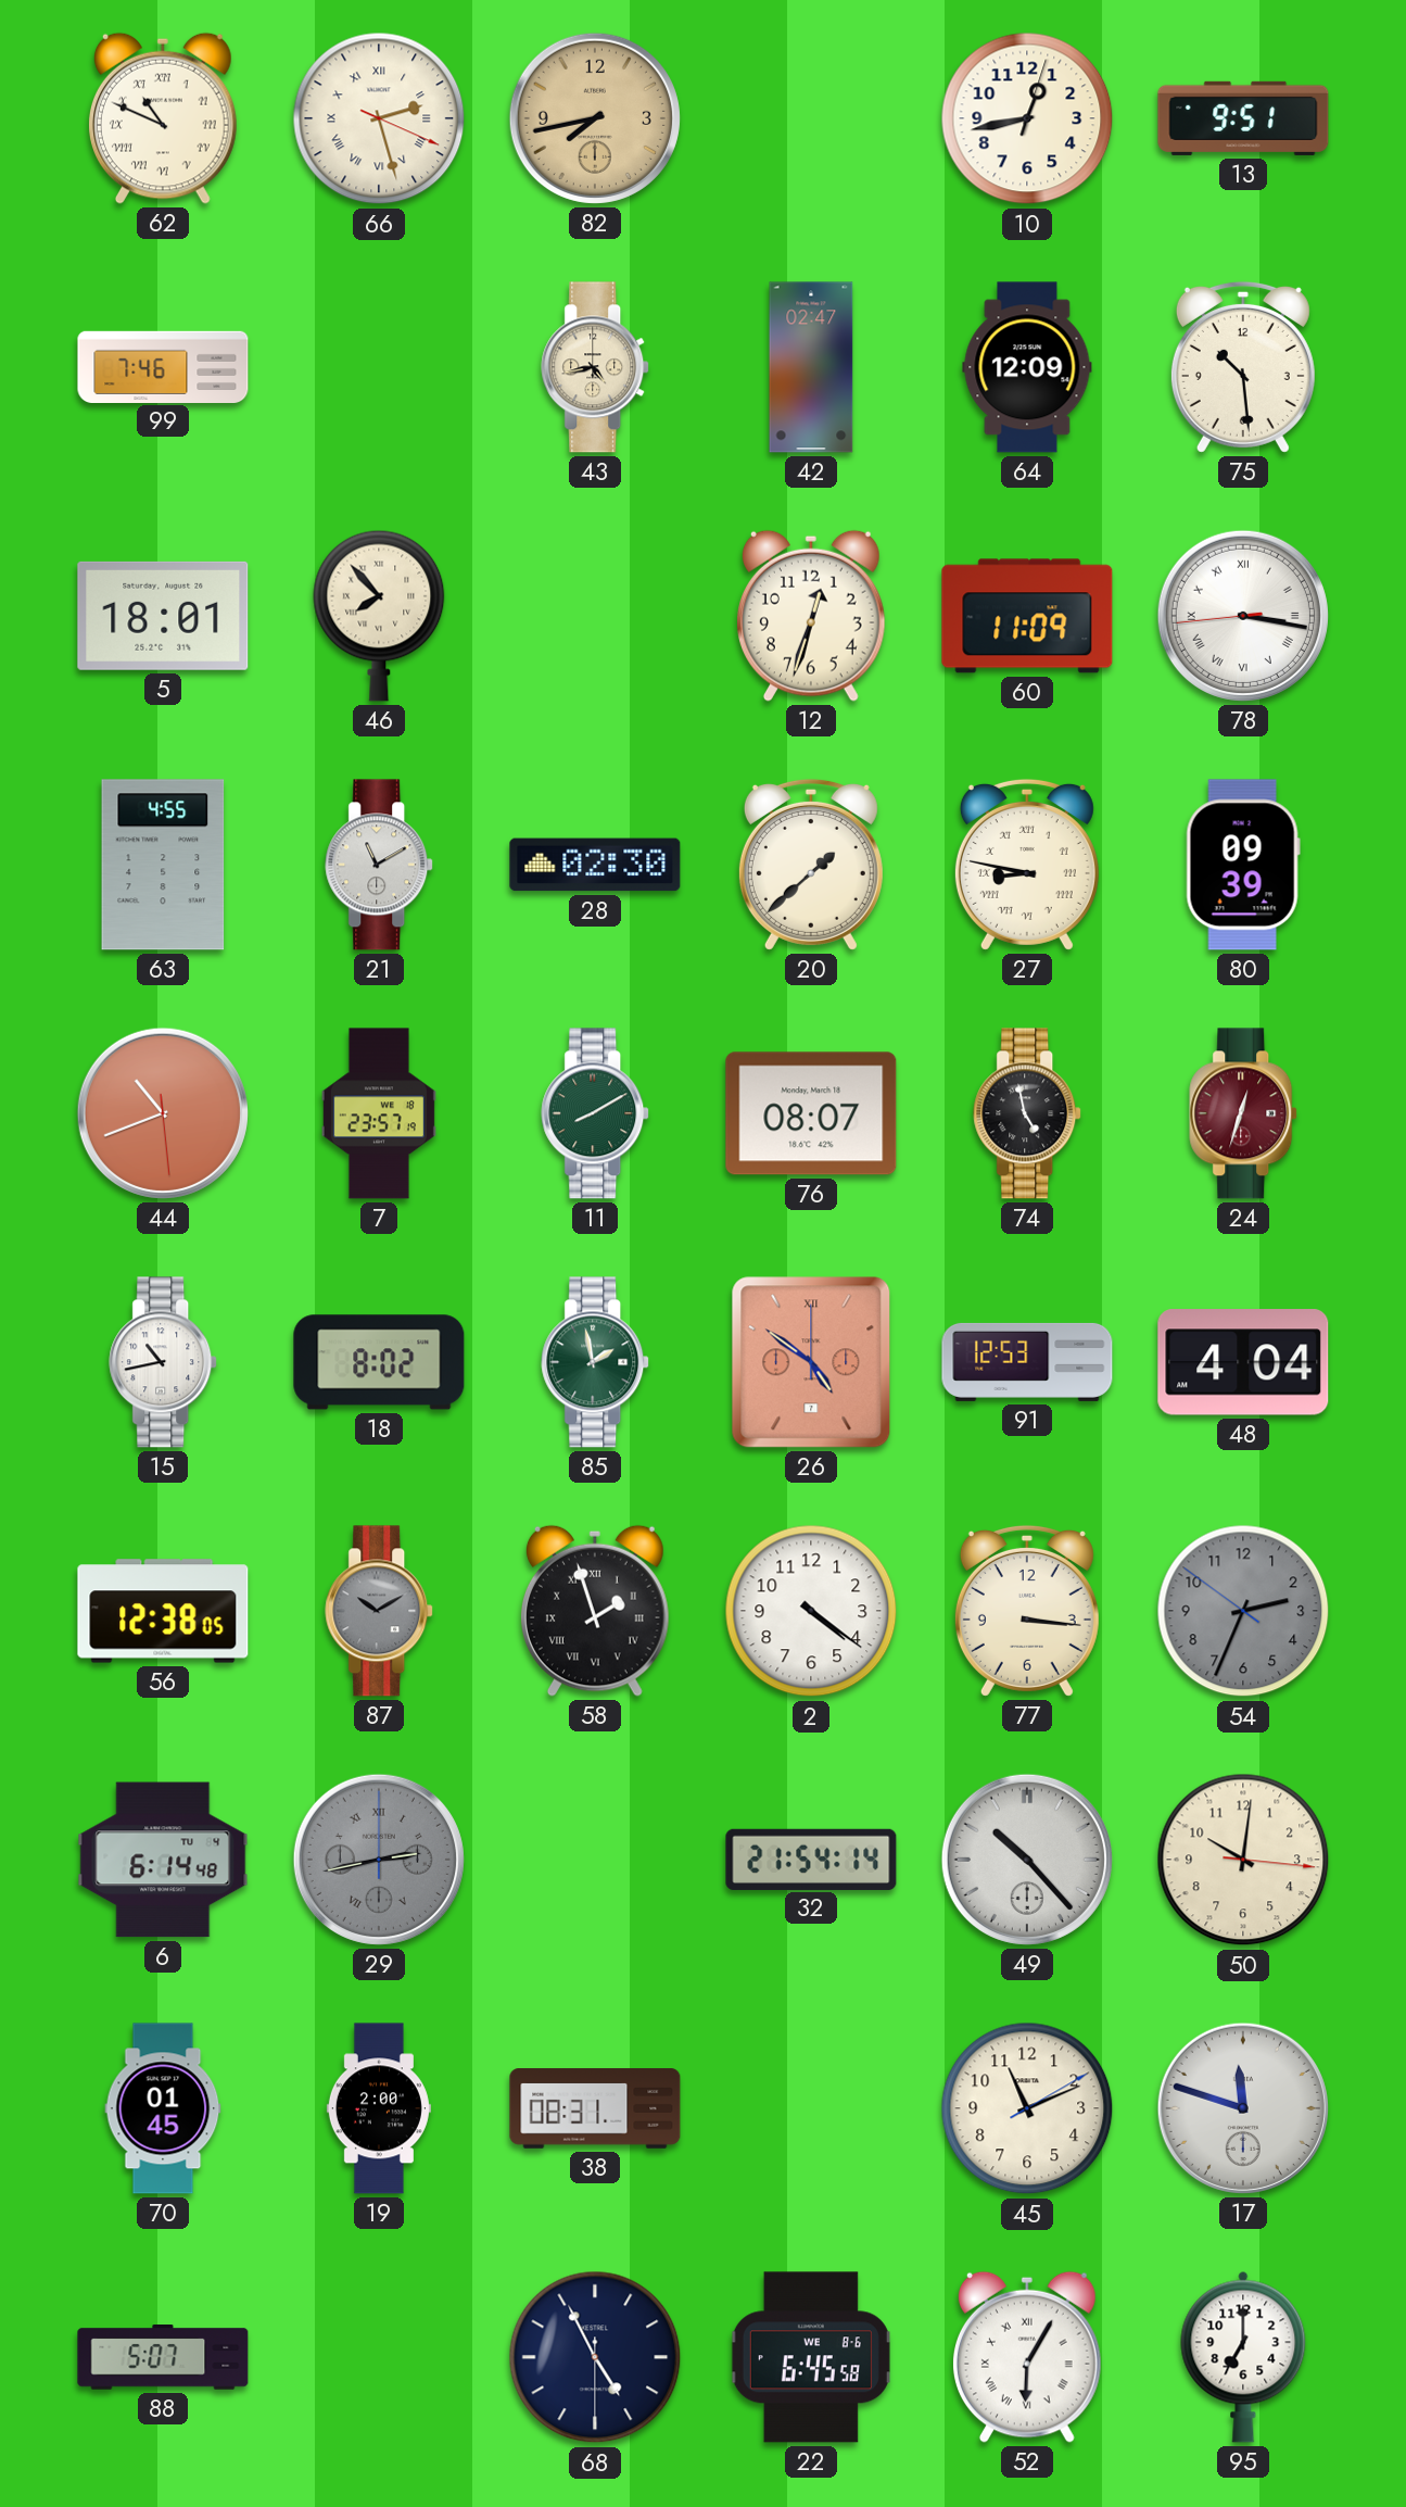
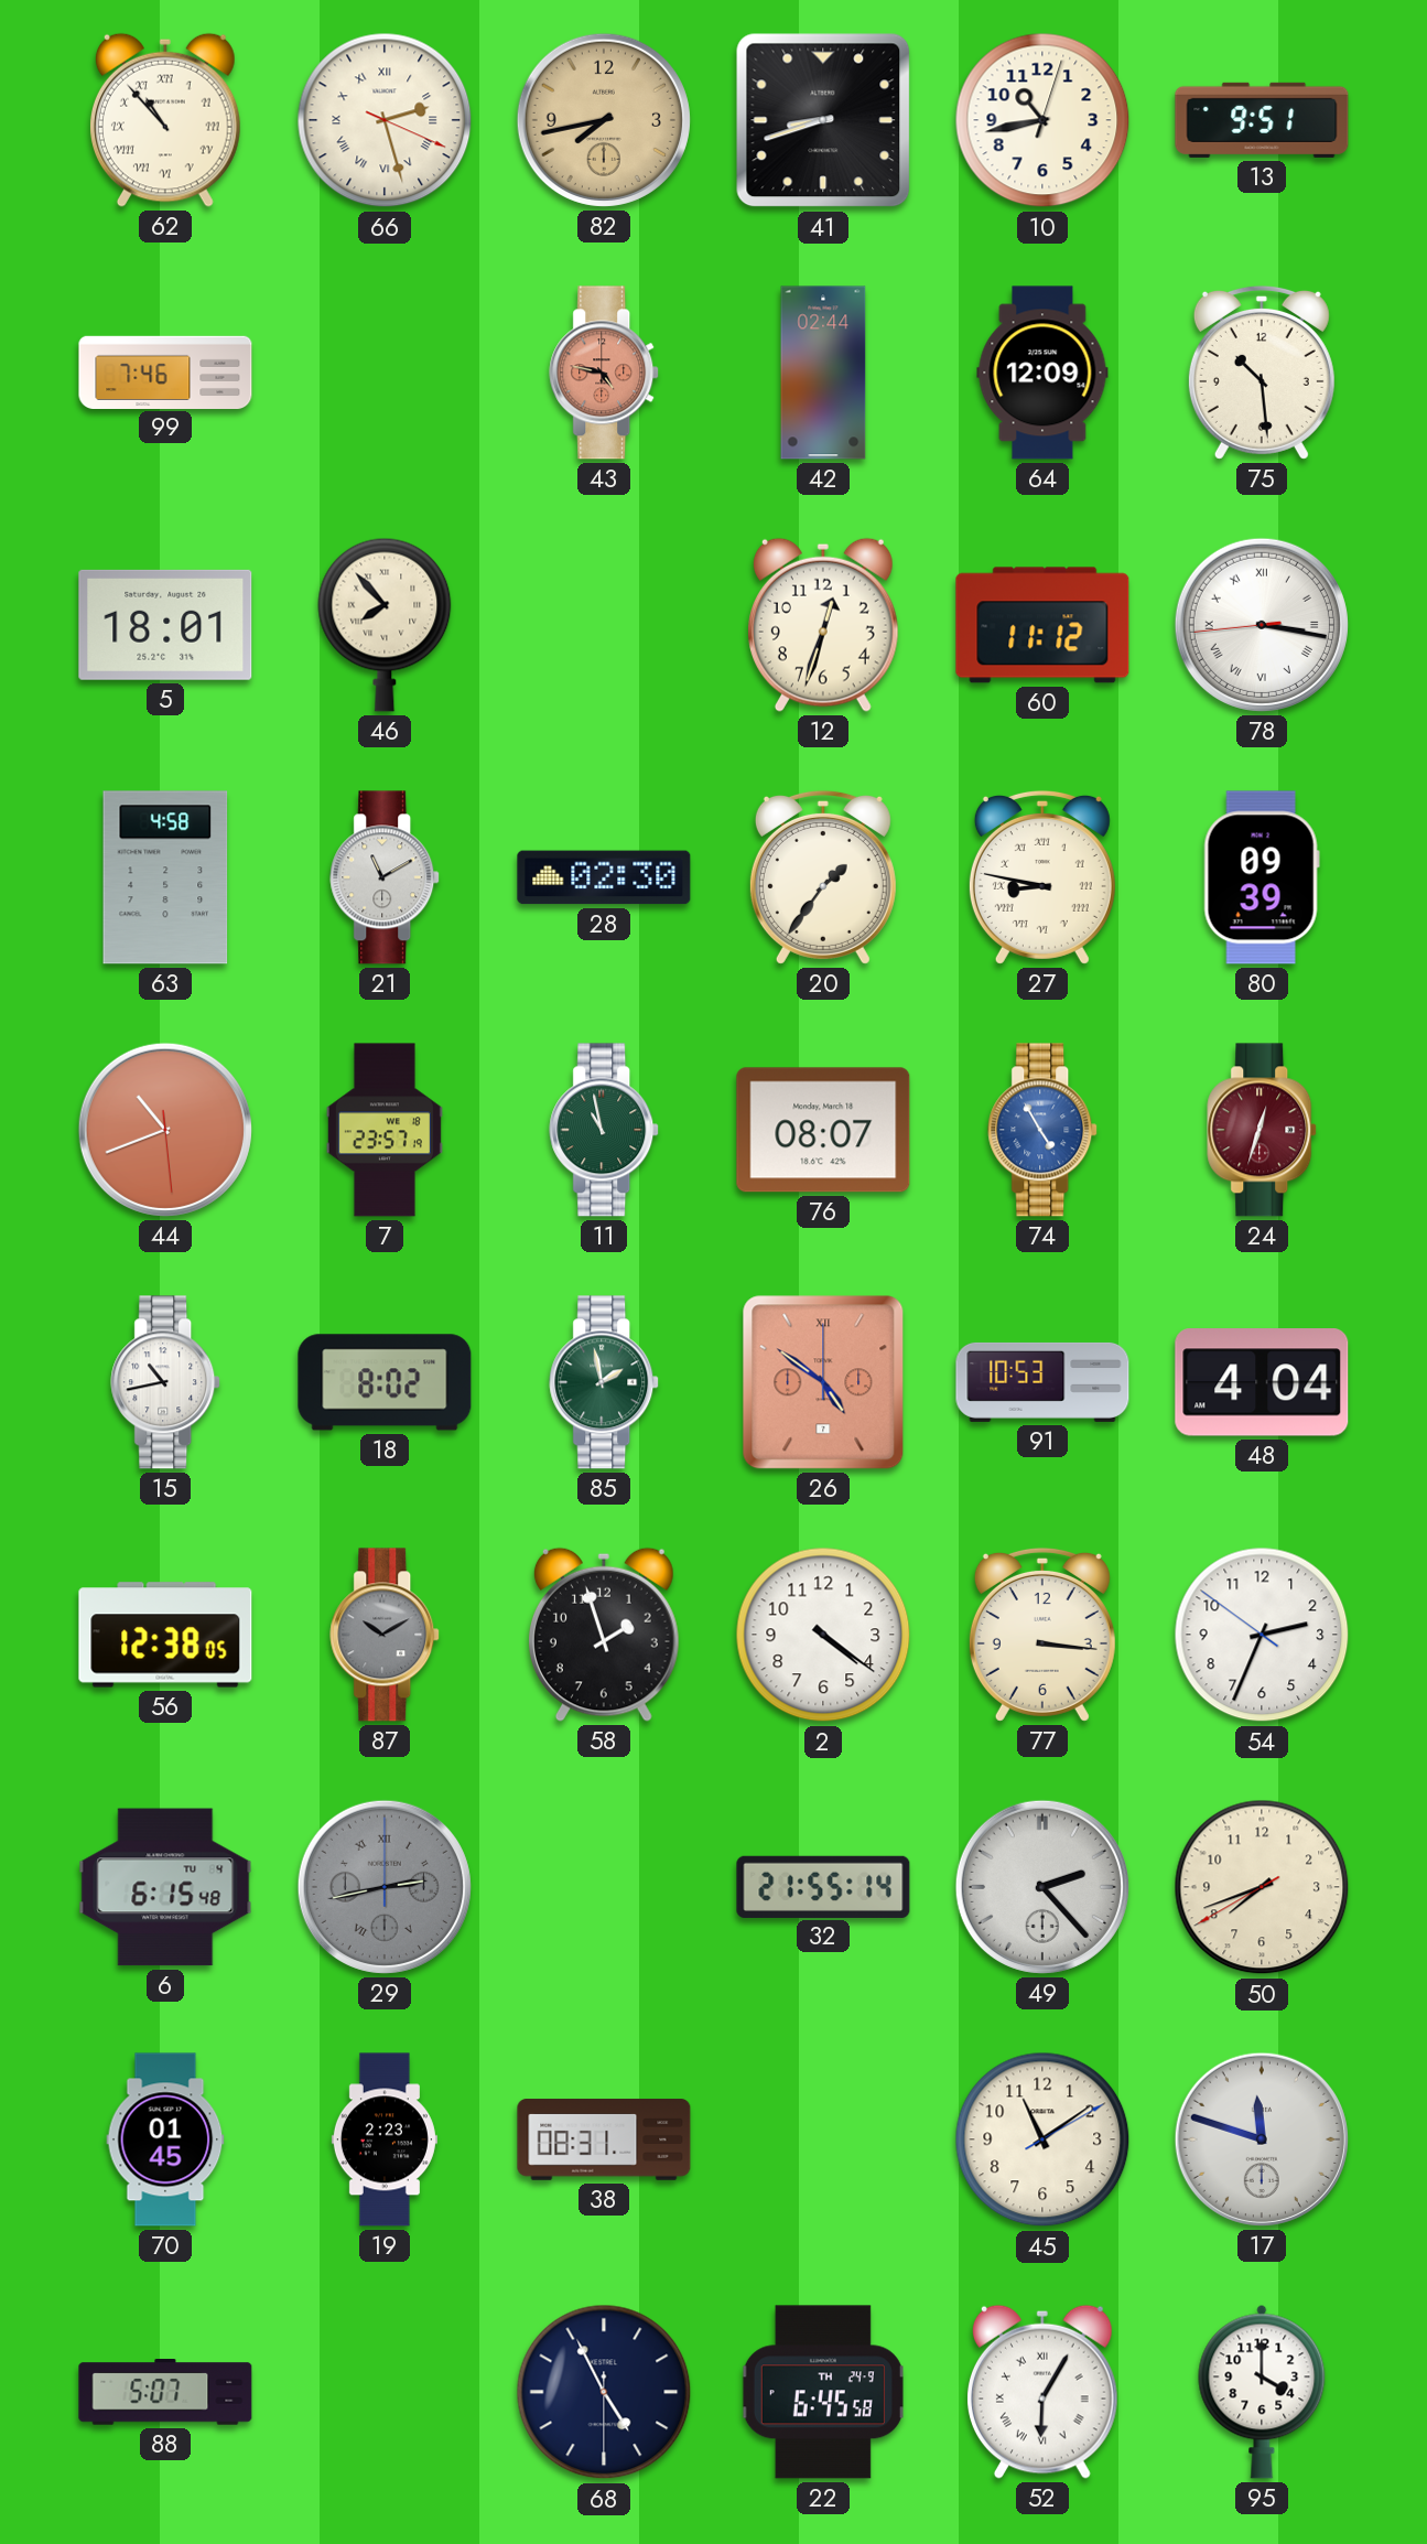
62: 10:49 -> 10:53
41: none -> 8:42
10: 12:43 -> 10:43
43: 4:43 -> 4:47
43 dial: cream -> salmon
42: 02:47 -> 02:44
60: 11:09 -> 11:12
63: 4:55 -> 4:58
20: 1:38 -> 1:36
11: 8:10 -> 10:58
74: 4:58 -> 4:55
74 dial: black -> blue
91: 12:53 -> 10:53
58 numerals: Roman -> Arabic
54 dial: grey -> white
6: 6:14 -> 6:15
32: 21:54 -> 21:55
49: 10:23 -> 2:23
50: 10:01 -> 7:41
19: 2:00 -> 2:23
45: 11:11 -> 11:09
22 date: WE 8-6 -> TH 24-9
95: 7:00 -> 4:00
